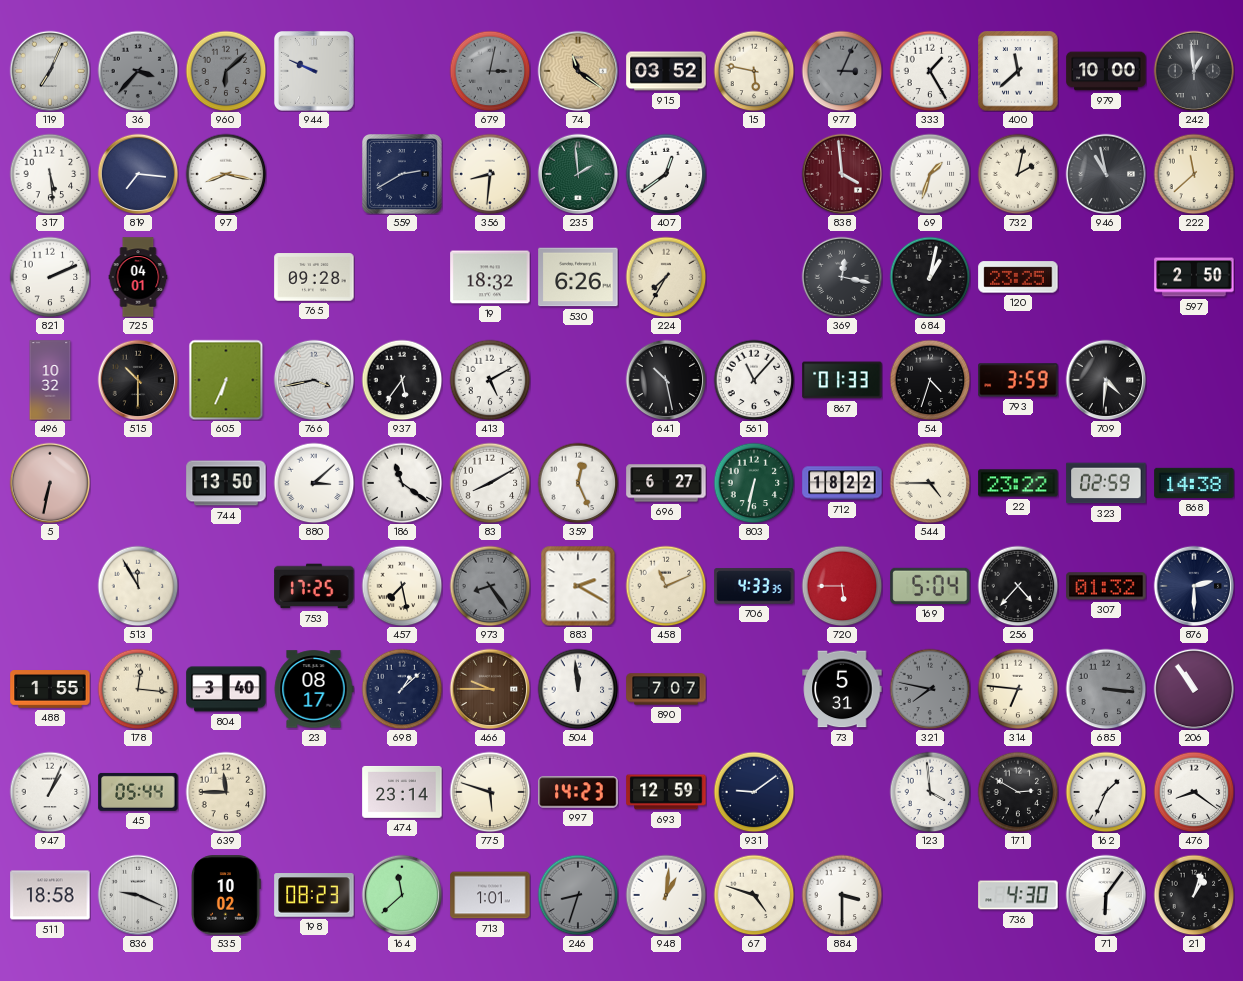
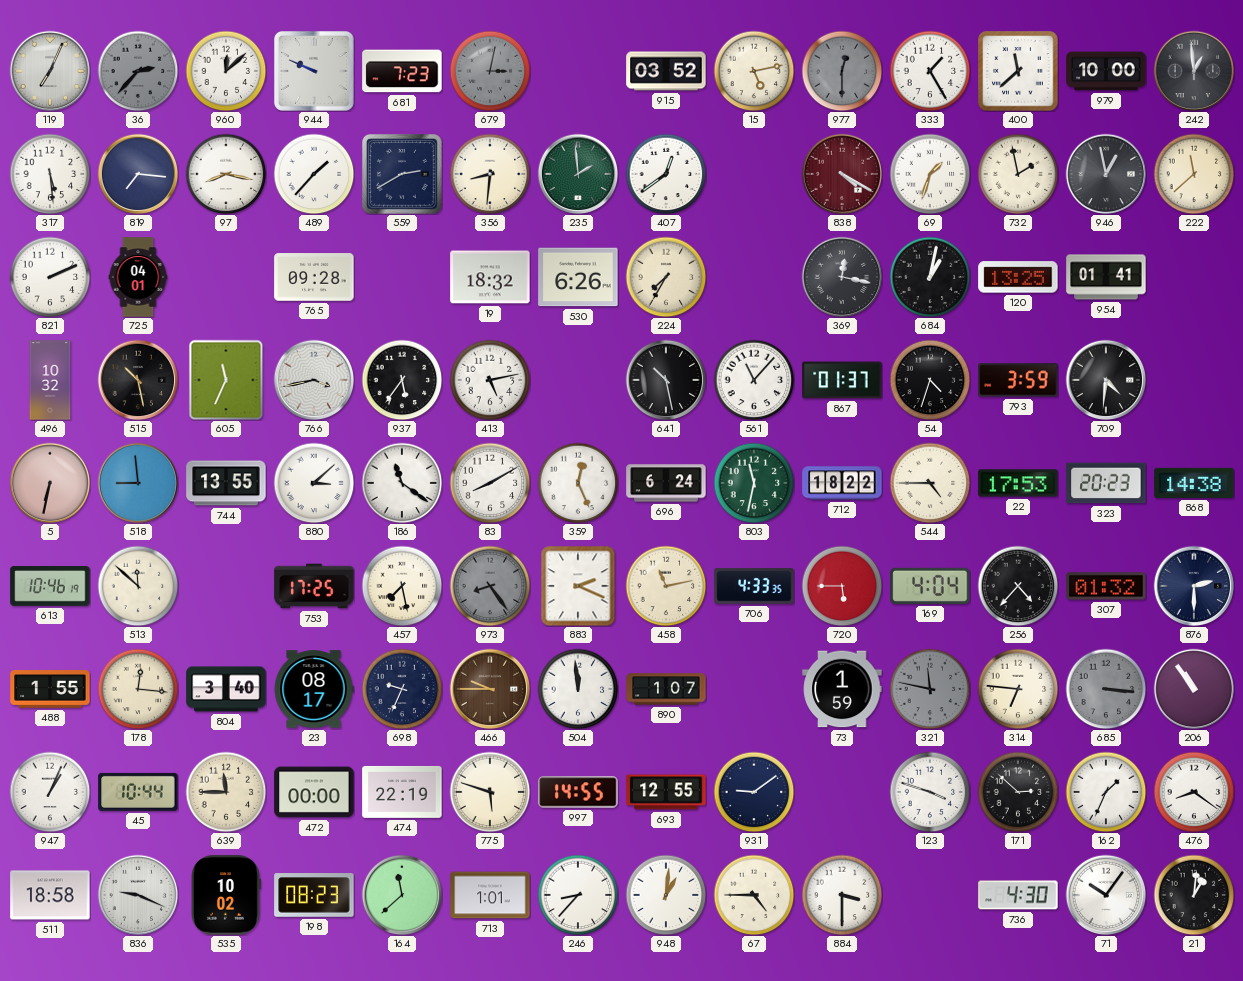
36: 3:37 -> 2:37
960: 6:08 -> 12:08
960 dial: grey -> white
681: none -> 7:23
74: 11:21 -> none
15: 5:47 -> 5:13
977: 3:04 -> 12:30
489: none -> 1:37
838: 3:59 -> 4:20
732: 2:02 -> 1:58
946: 10:58 -> 12:58
120: 23:25 -> 13:25
954: none -> 01:41
597: 2:50 -> none
515: 10:30 -> 10:28
605: 6:34 -> 11:34
413: 5:10 -> 5:13
867: 01:33 -> 01:37
518: none -> 8:59
744: 13:50 -> 13:55
696: 6:27 -> 6:24
803: 6:32 -> 11:32
22: 23:22 -> 17:53
323: 02:59 -> 20:23
613: none -> 10:46
513: 11:55 -> 11:52
883: 2:20 -> 2:19
458: 11:11 -> 11:13
169: 5:04 -> 4:04
698: 1:08 -> 9:34
890: 7:07 -> 1:07
73: 5:31 -> 1:59
321: 7:47 -> 11:47
45: 05:44 -> 10:44
472: none -> 00:00
474: 23:14 -> 22:19
997: 14:23 -> 14:55
693: 12:59 -> 12:55
123: 3:59 -> 3:48
171: 2:50 -> 2:52
246: 8:33 -> 8:37
246 dial: grey -> white
67: 4:48 -> 4:45
71: 6:06 -> 10:06
21: 1:03 -> 1:01
